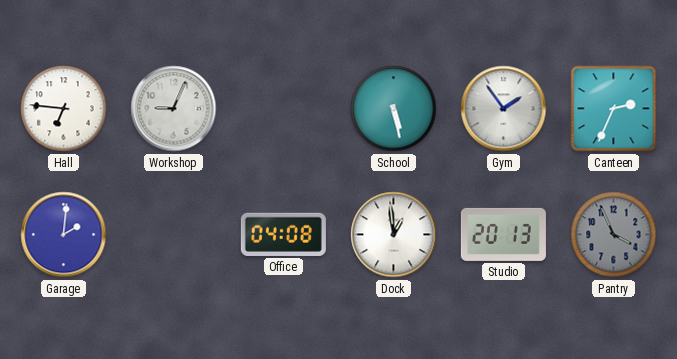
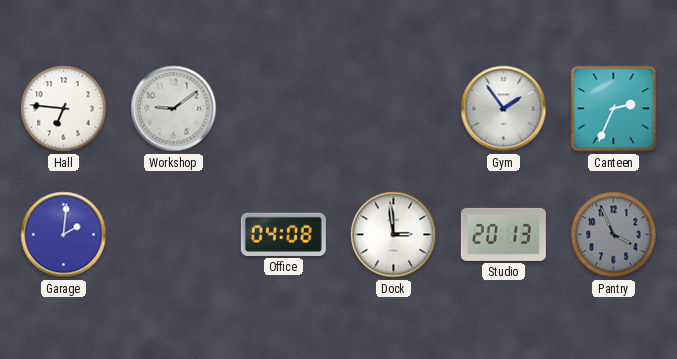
Workshop: 9:04 -> 9:09
School: 5:28 -> none
Dock: 12:59 -> 2:59
